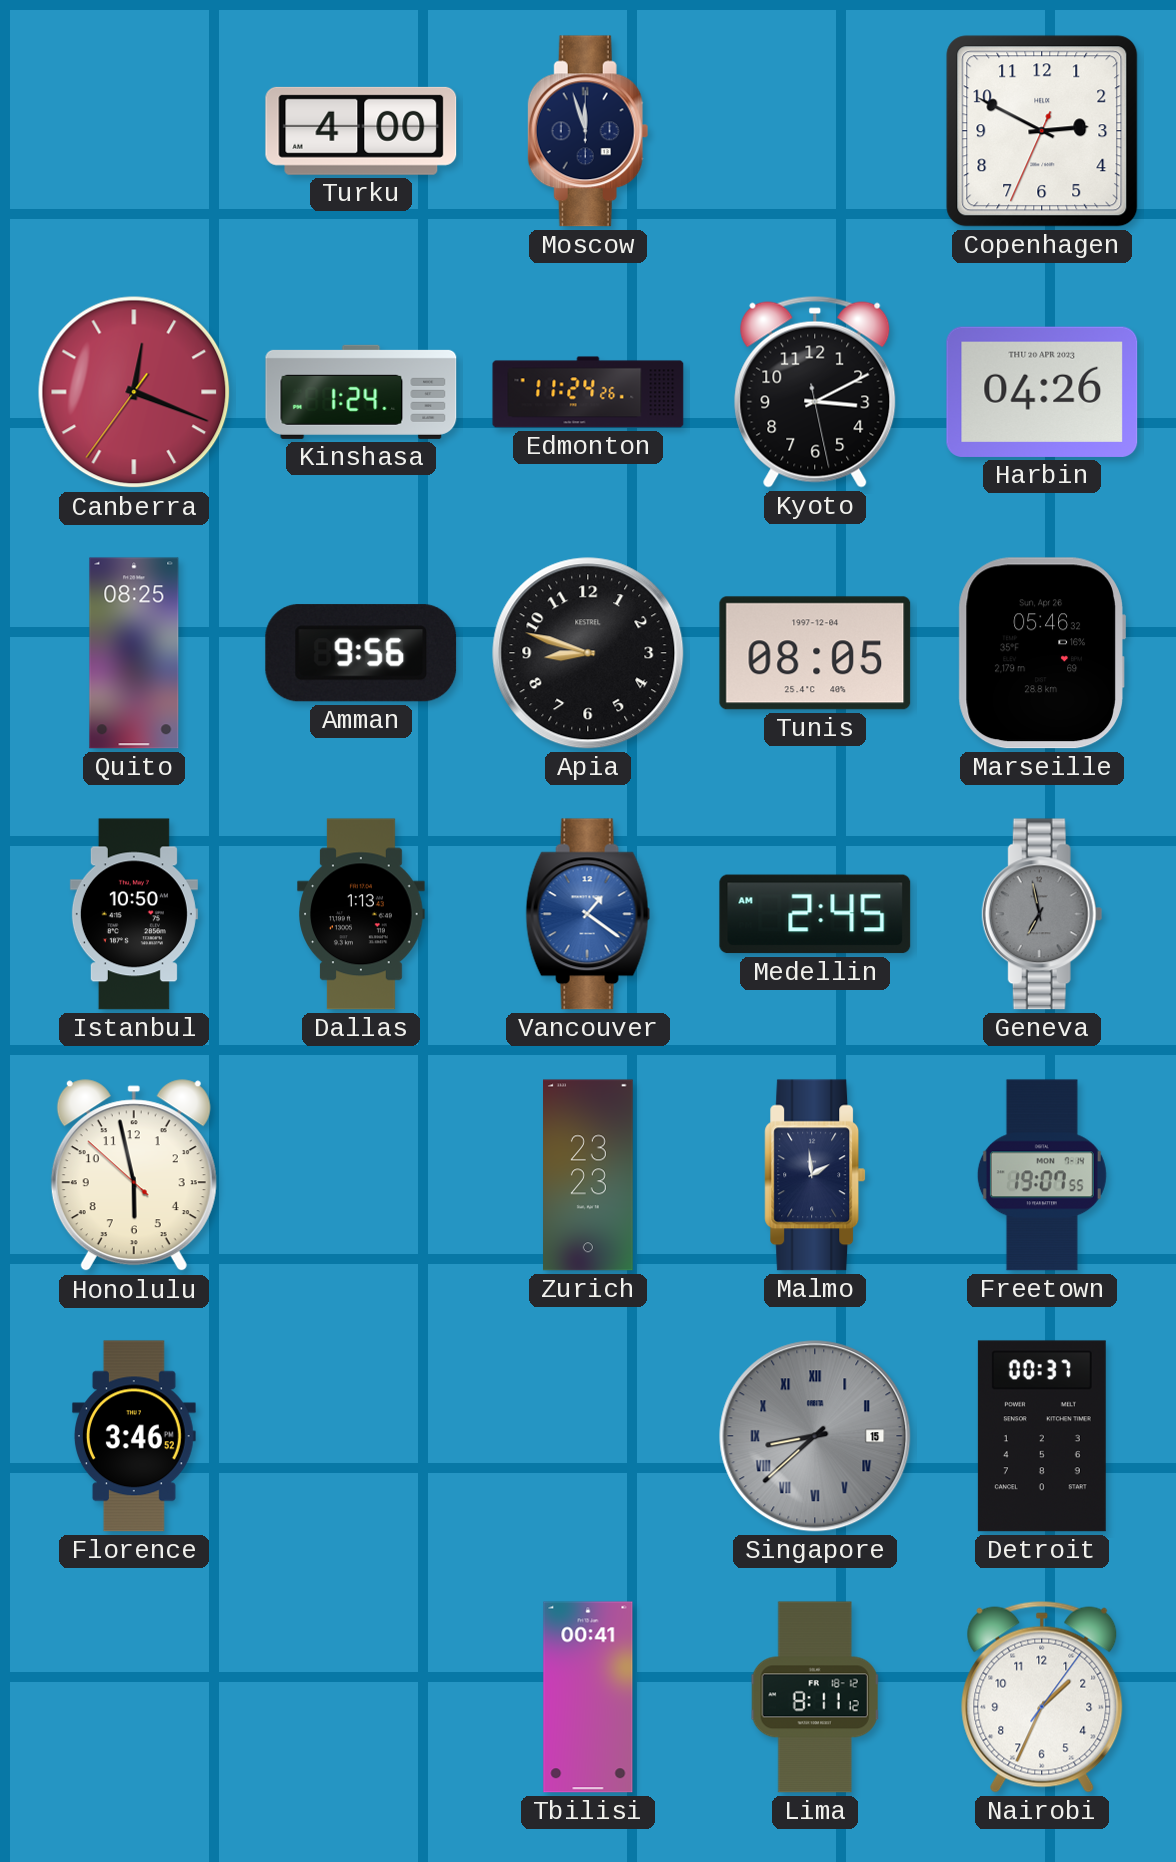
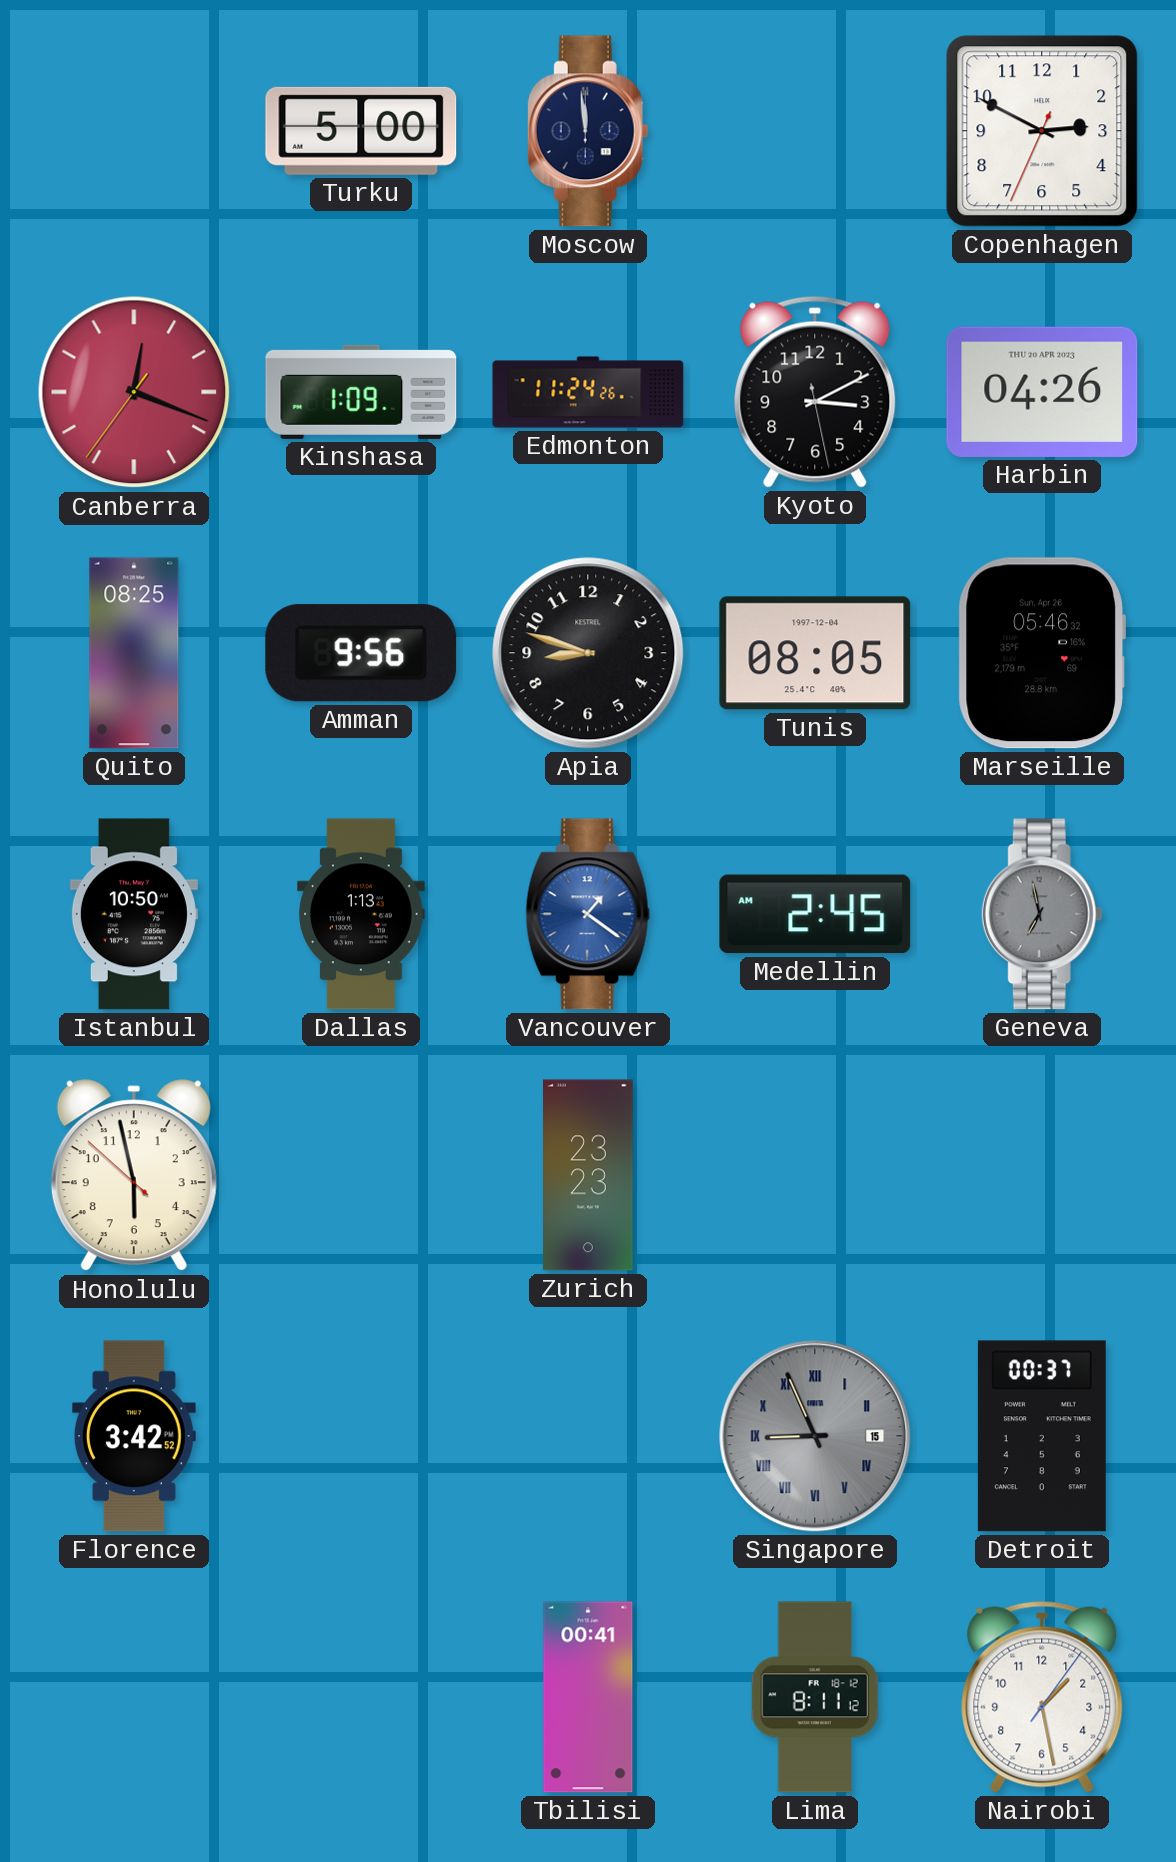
Turku: 4:00 -> 5:00
Moscow: 11:57 -> 11:59
Kinshasa: 1:24 -> 1:09
Malmo: 1:59 -> none
Freetown: 19:07 -> none
Florence: 3:46 -> 3:42
Singapore: 8:38 -> 8:56
Nairobi: 1:34 -> 1:28
